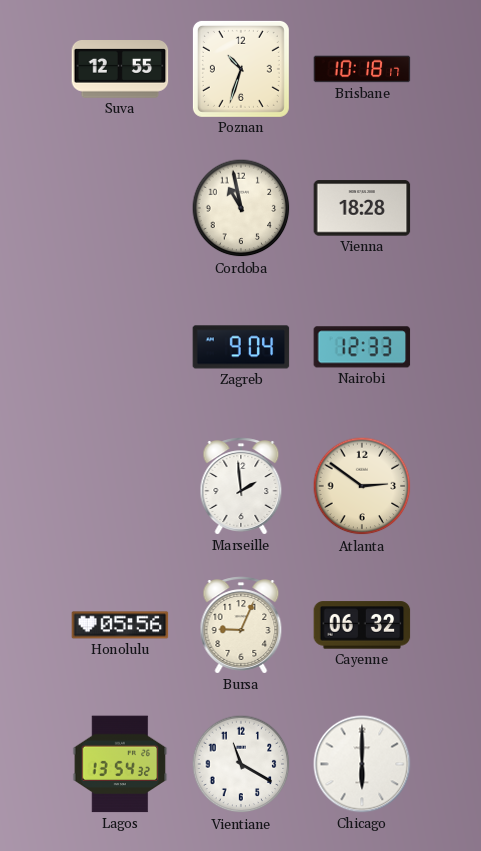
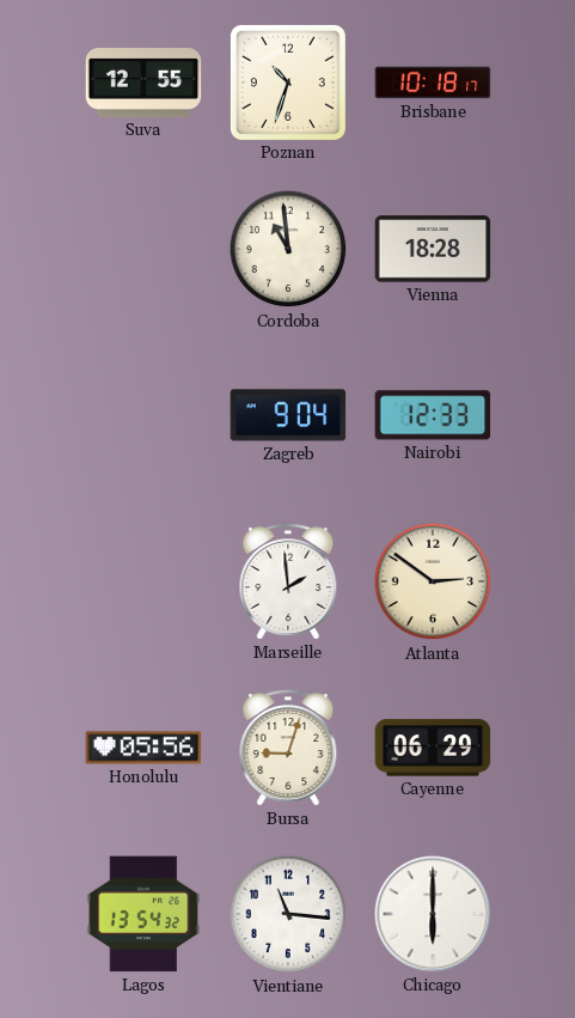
Cordoba: 10:58 -> 10:59
Bursa: 9:04 -> 9:03
Cayenne: 06:32 -> 06:29
Vientiane: 11:20 -> 11:16
